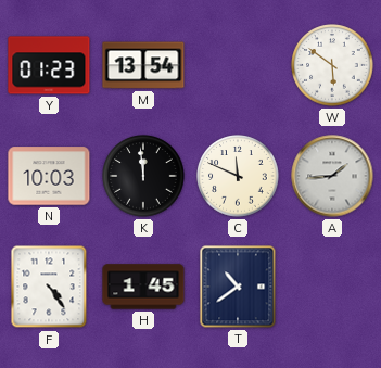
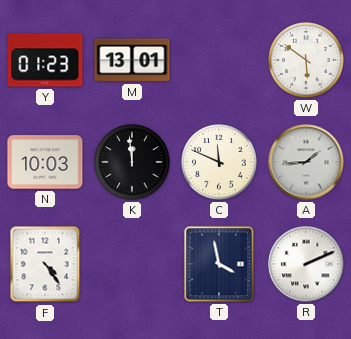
M: 13:54 -> 13:01
H: 1:45 -> none
T: 10:39 -> 3:58
R: none -> 2:11
